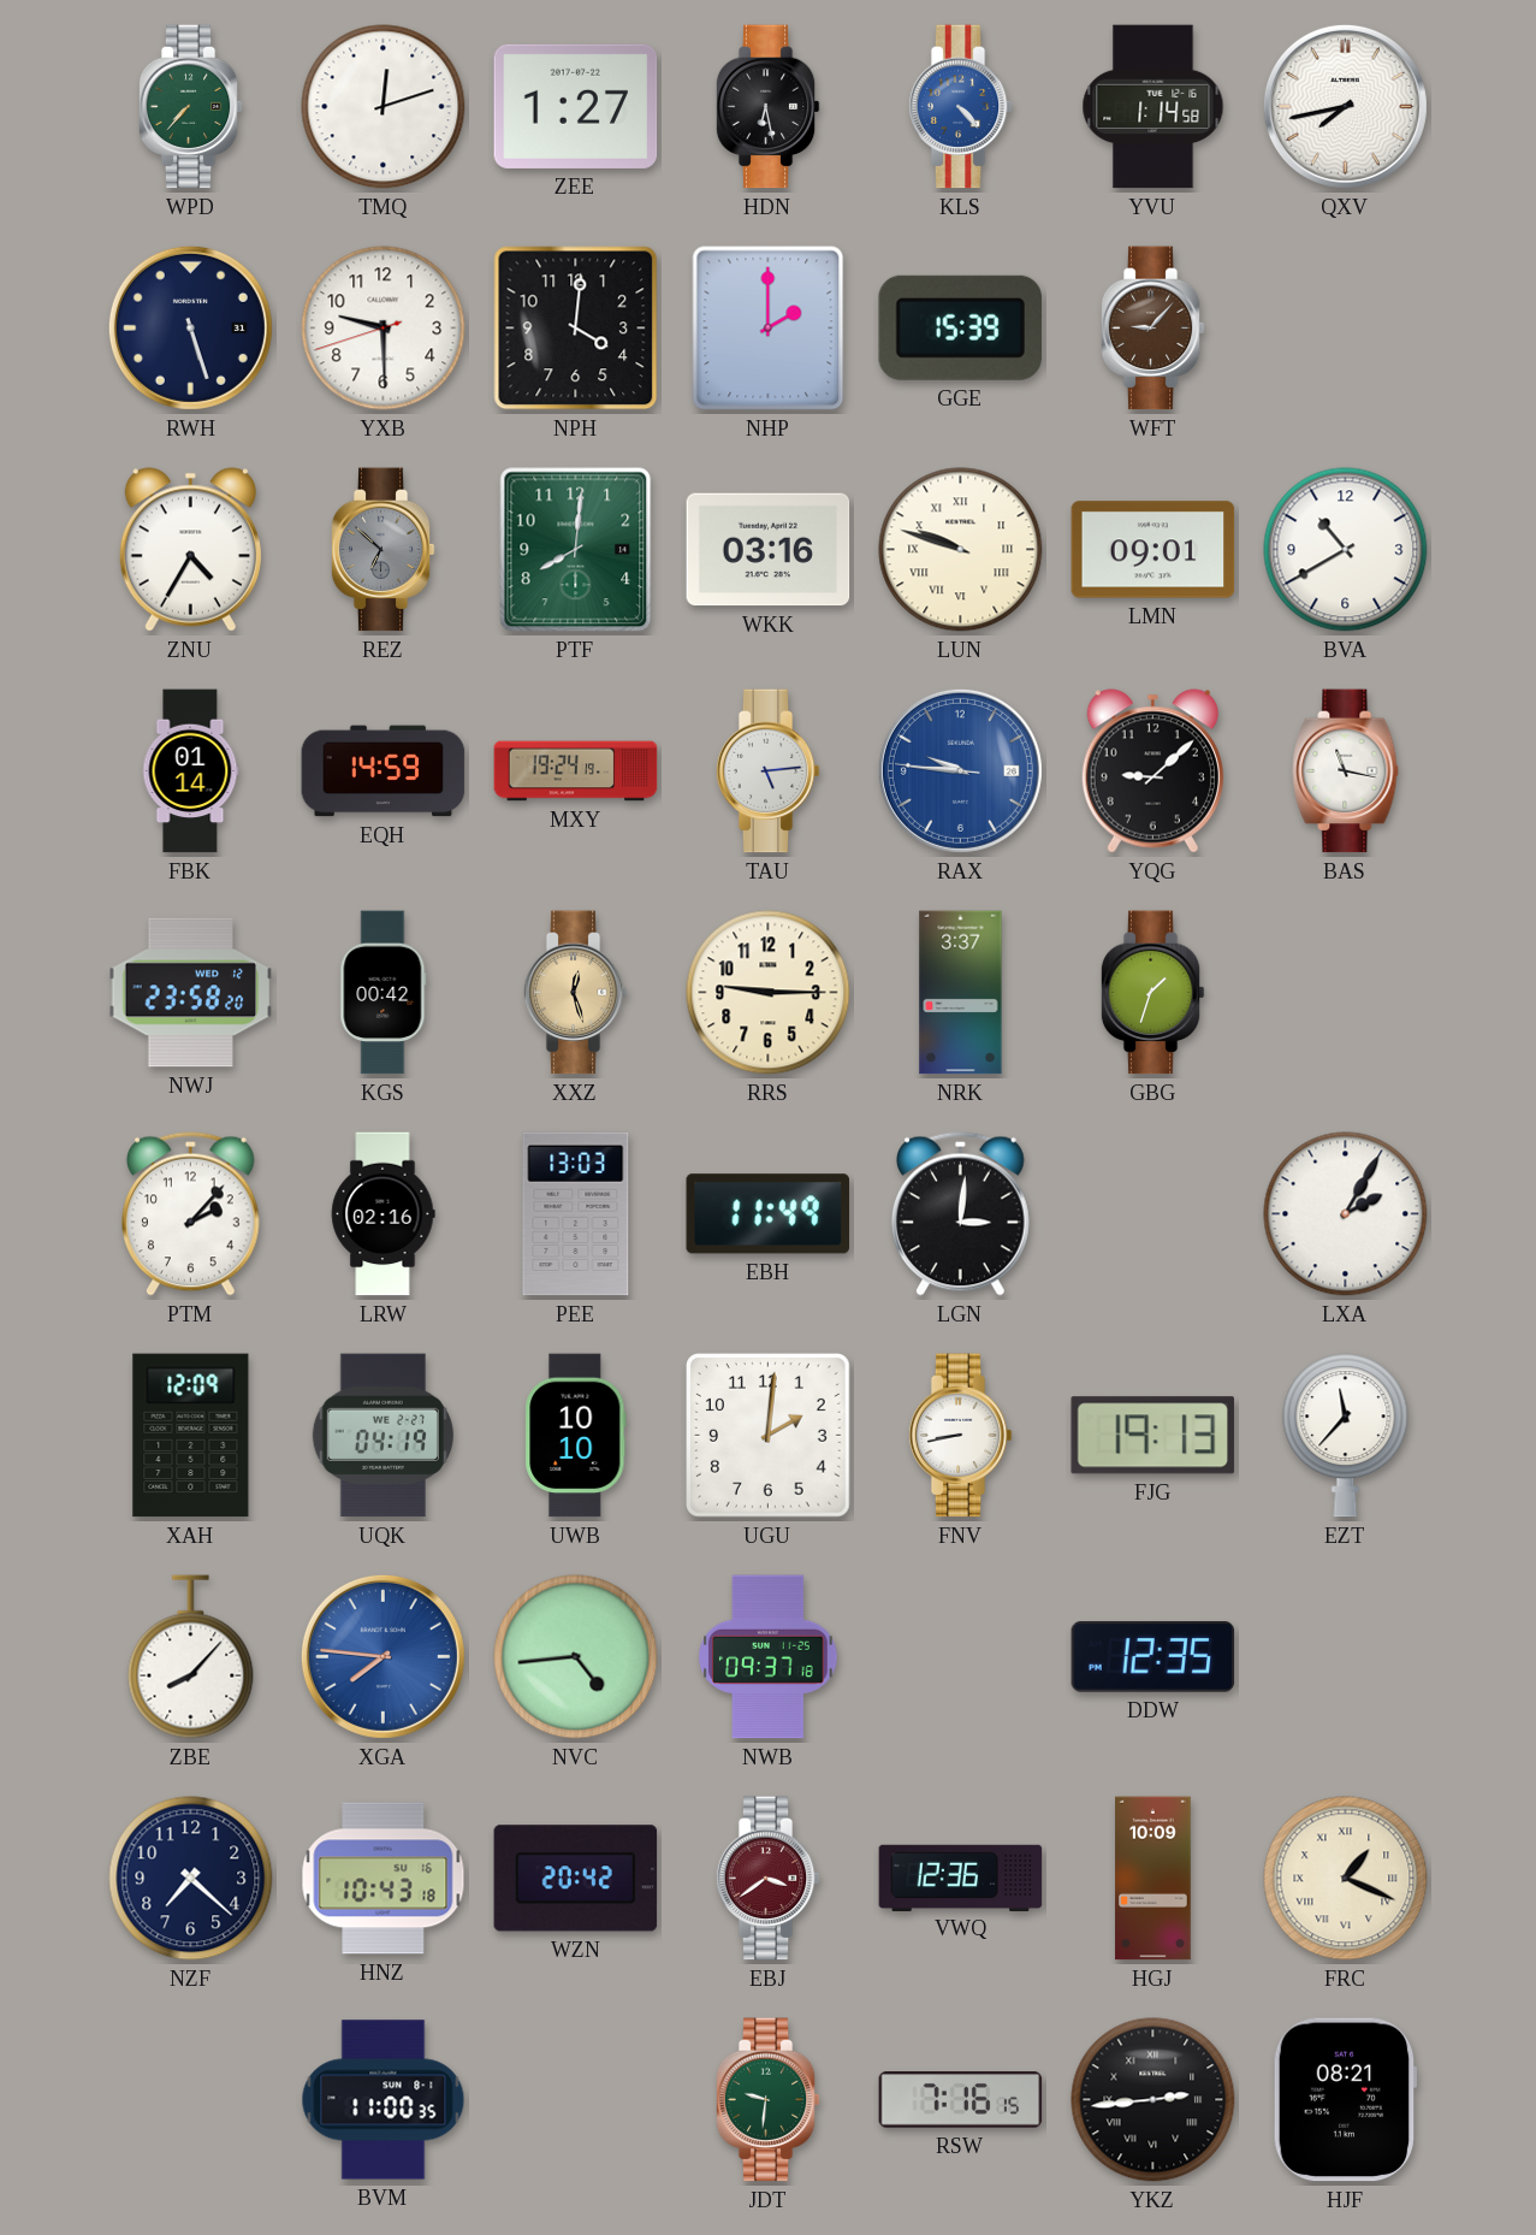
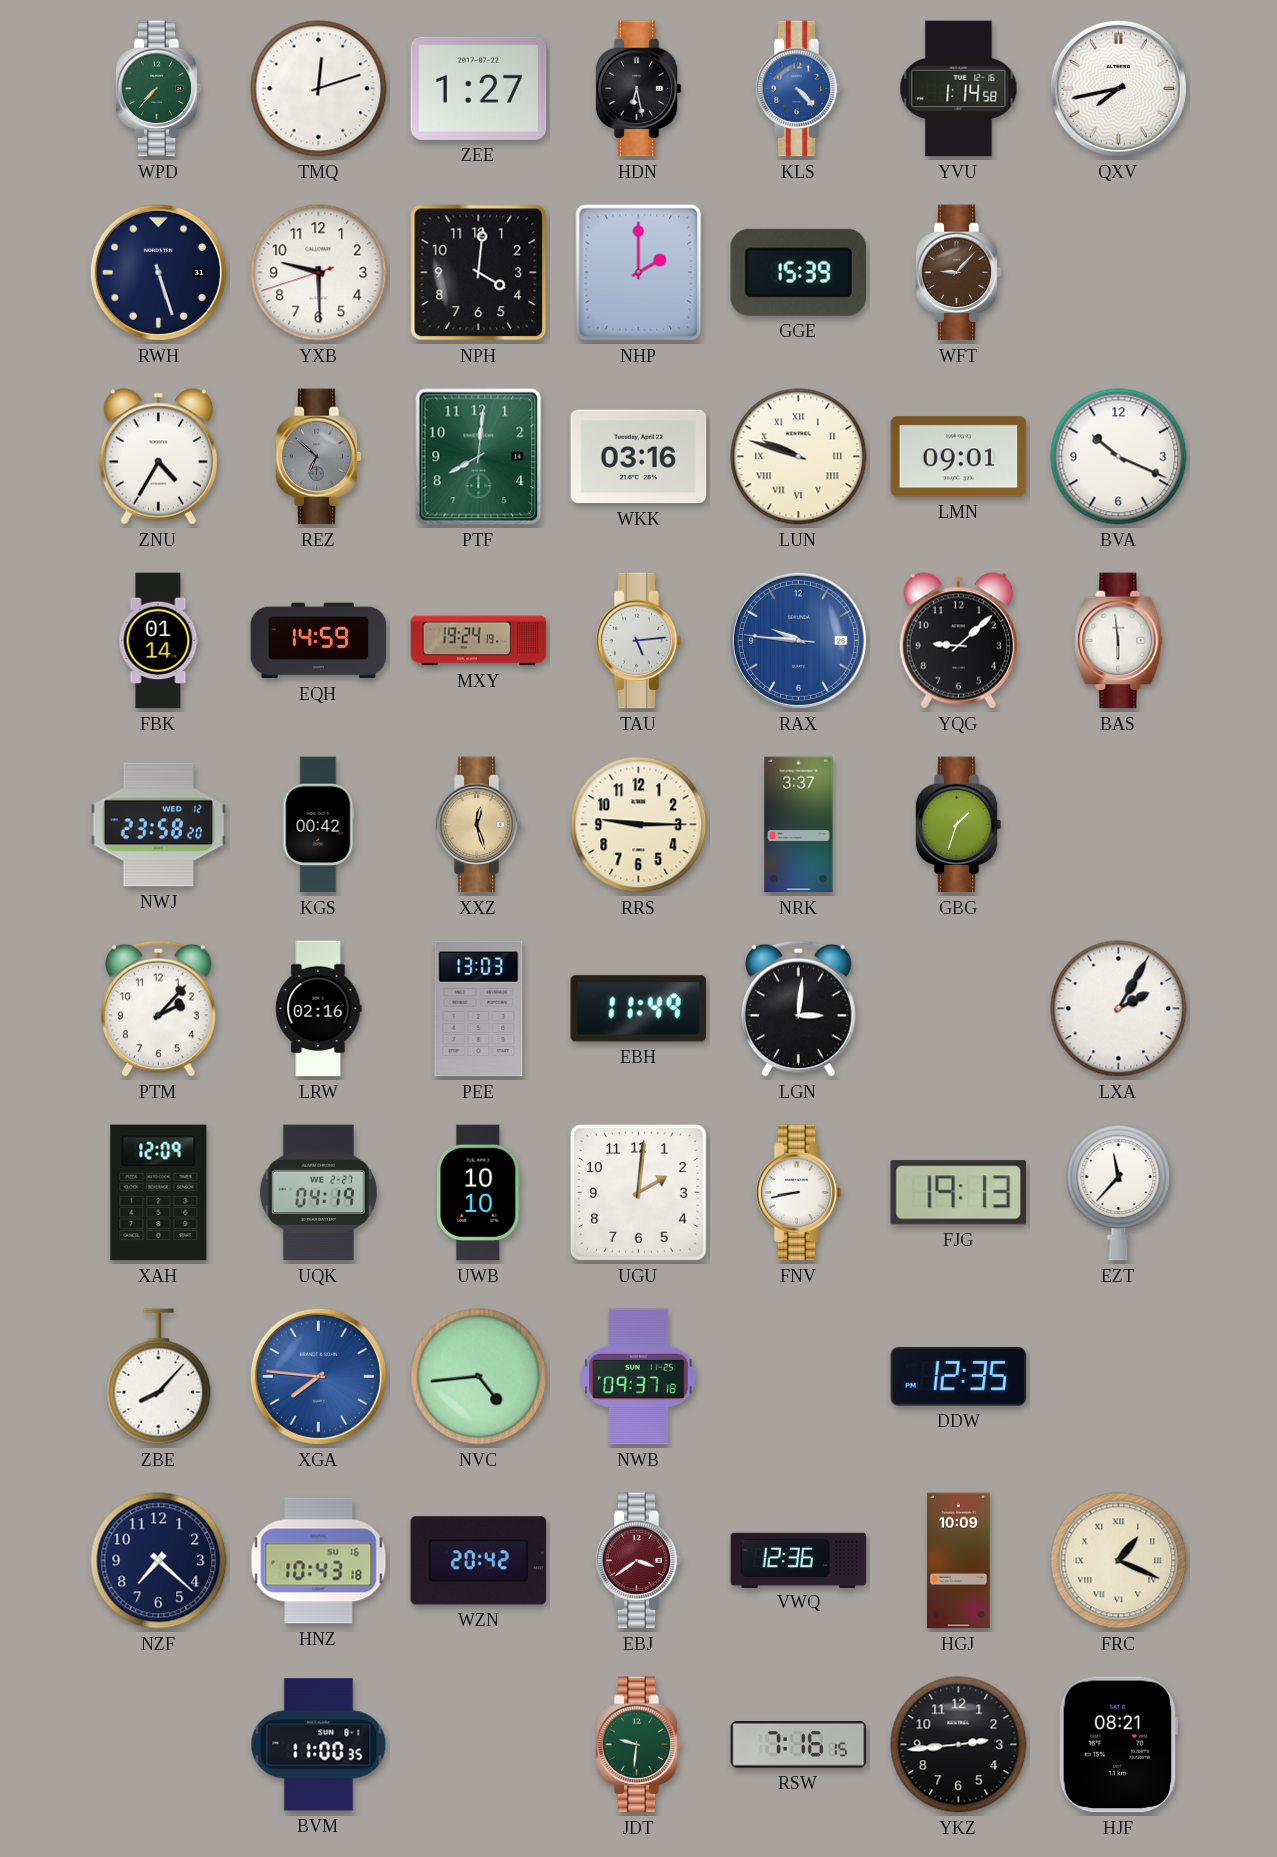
BVA: 10:40 -> 10:19
BAS: 11:17 -> 5:59
YKZ numerals: Roman -> Arabic
